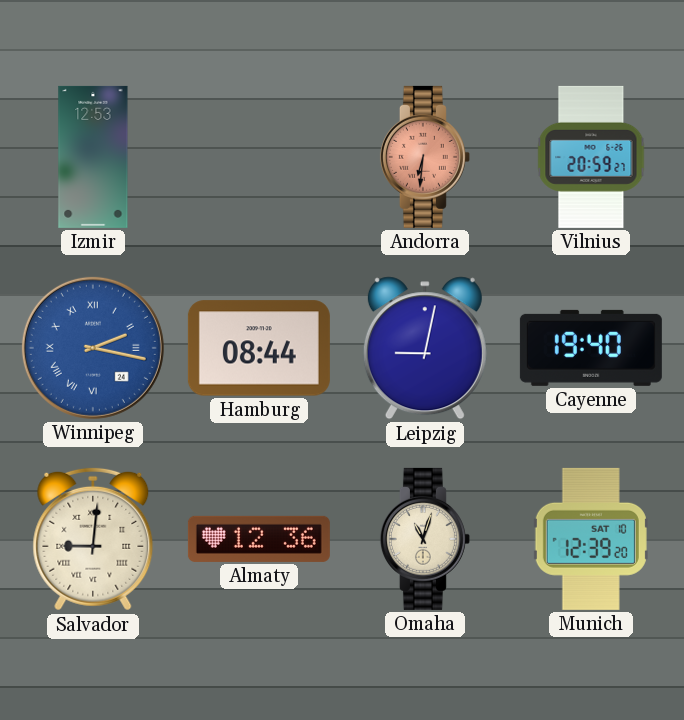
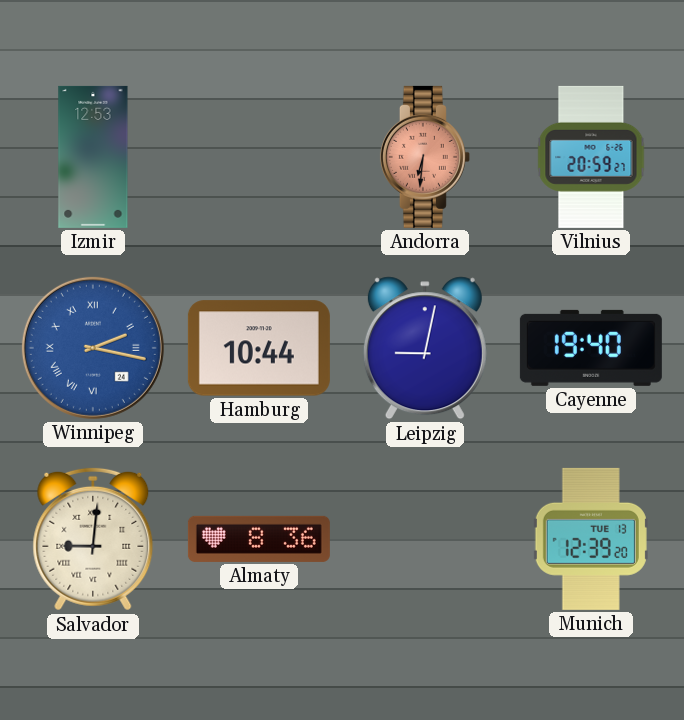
Hamburg: 08:44 -> 10:44
Almaty: 12:36 -> 8:36
Omaha: 11:03 -> none
Munich date: SAT 10 -> TUE 13
